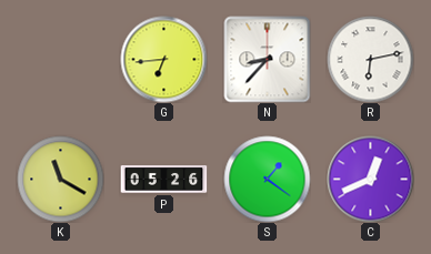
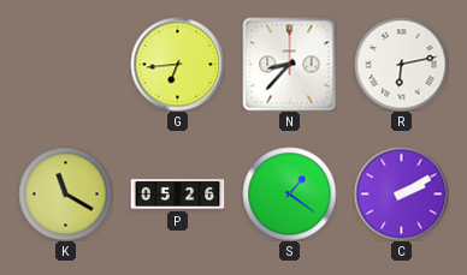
C: 12:41 -> 2:10
